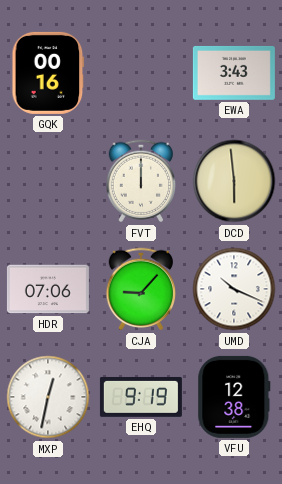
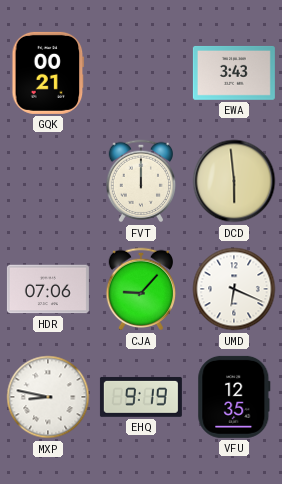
GQK: 00:16 -> 00:21
UMD: 10:19 -> 6:19
MXP: 12:32 -> 8:47
VFU: 12:38 -> 12:35
